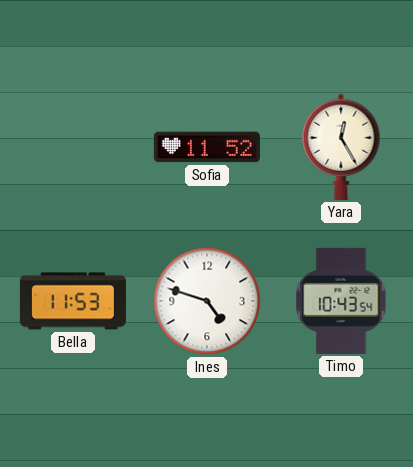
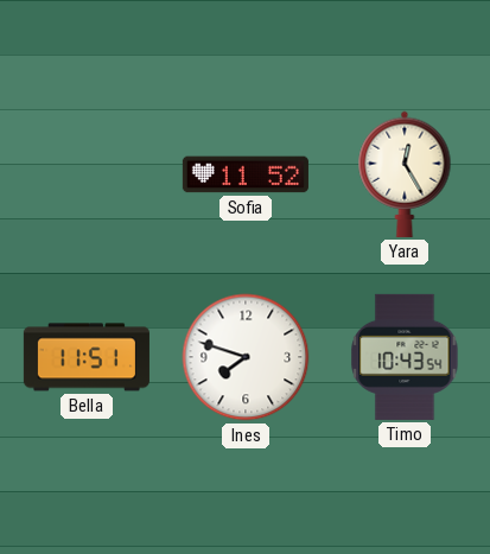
Bella: 11:53 -> 11:51
Ines: 4:48 -> 7:48
